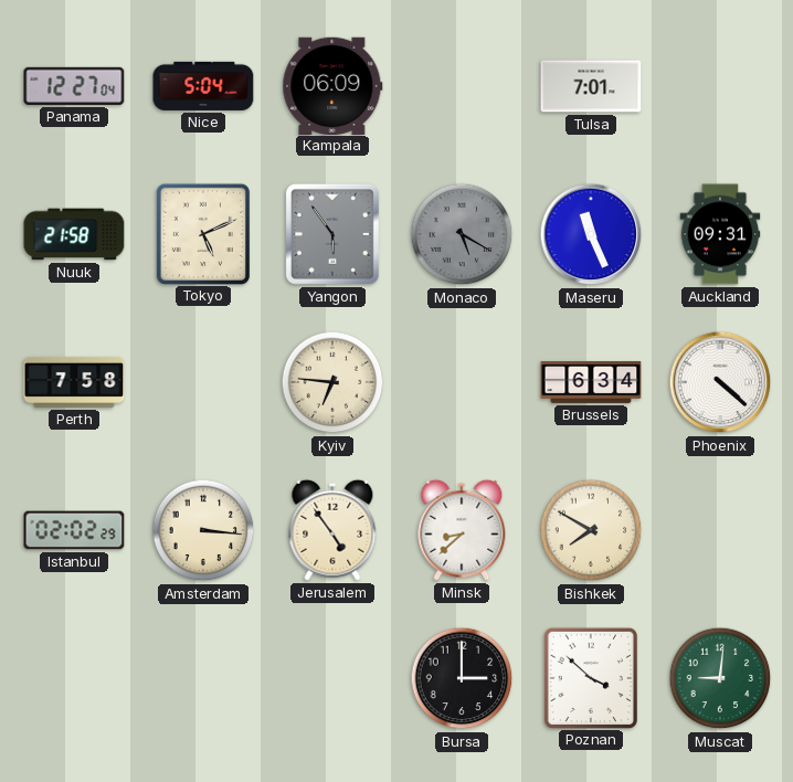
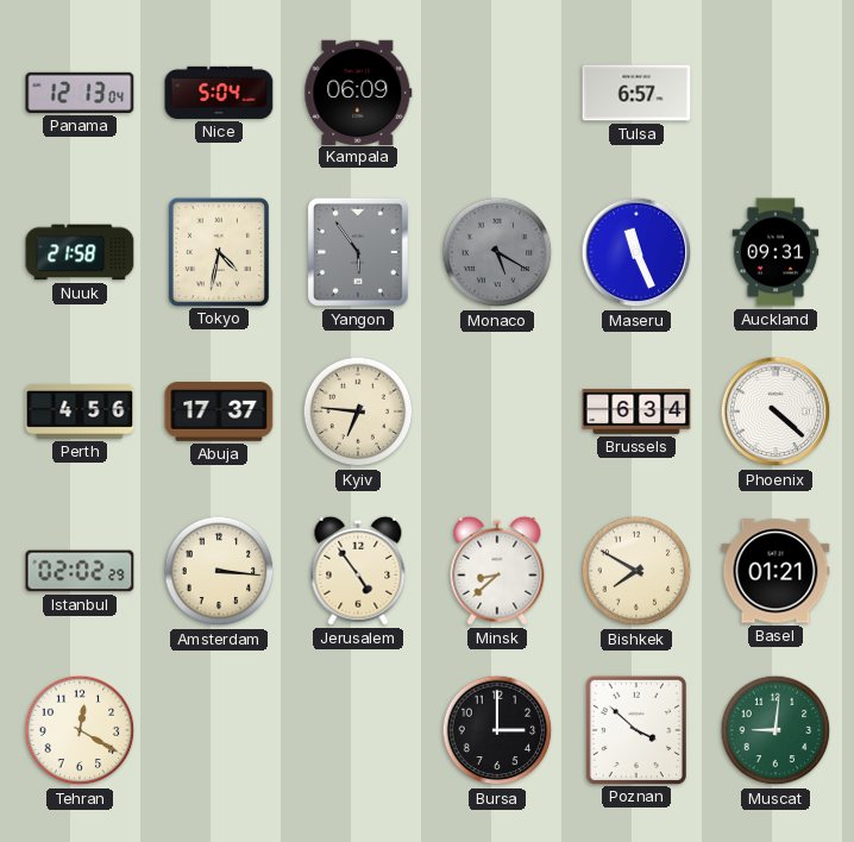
Panama: 12:27 -> 12:13
Tulsa: 7:01 -> 6:57
Tokyo: 5:11 -> 4:32
Perth: 7:58 -> 4:56
Abuja: none -> 17:37
Basel: none -> 01:21
Tehran: none -> 12:20
